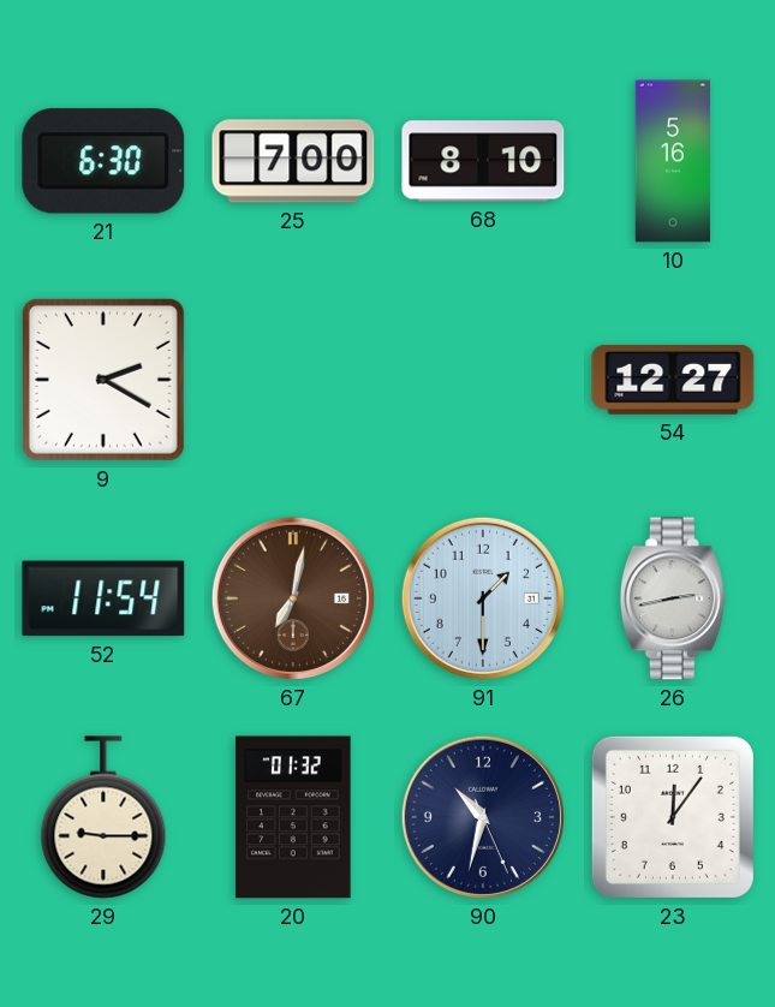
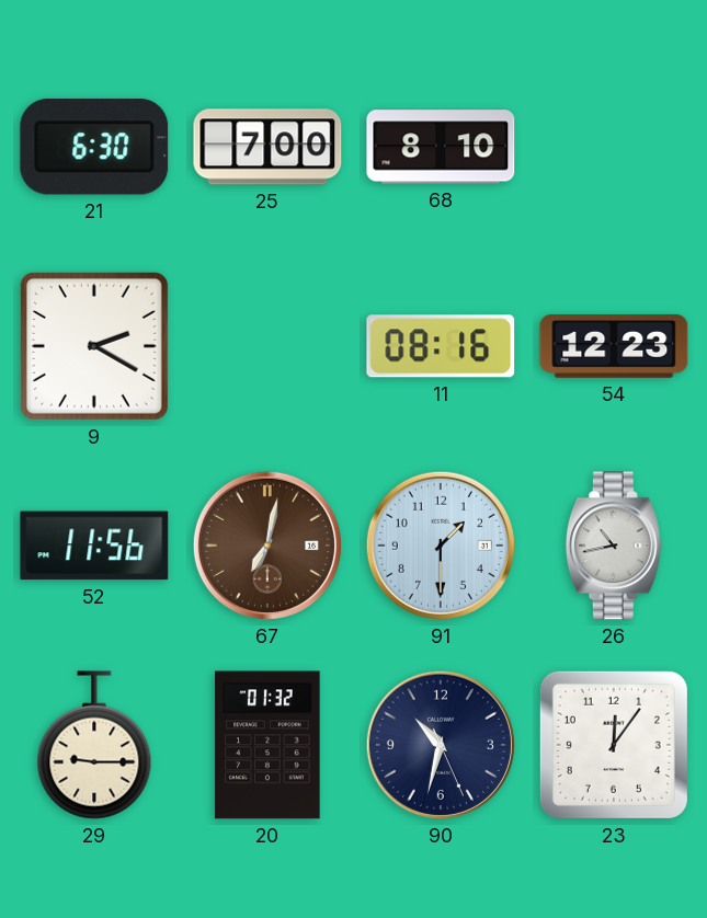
10: 5:16 -> none
11: none -> 08:16
54: 12:27 -> 12:23
52: 11:54 -> 11:56
26: 2:43 -> 10:43
